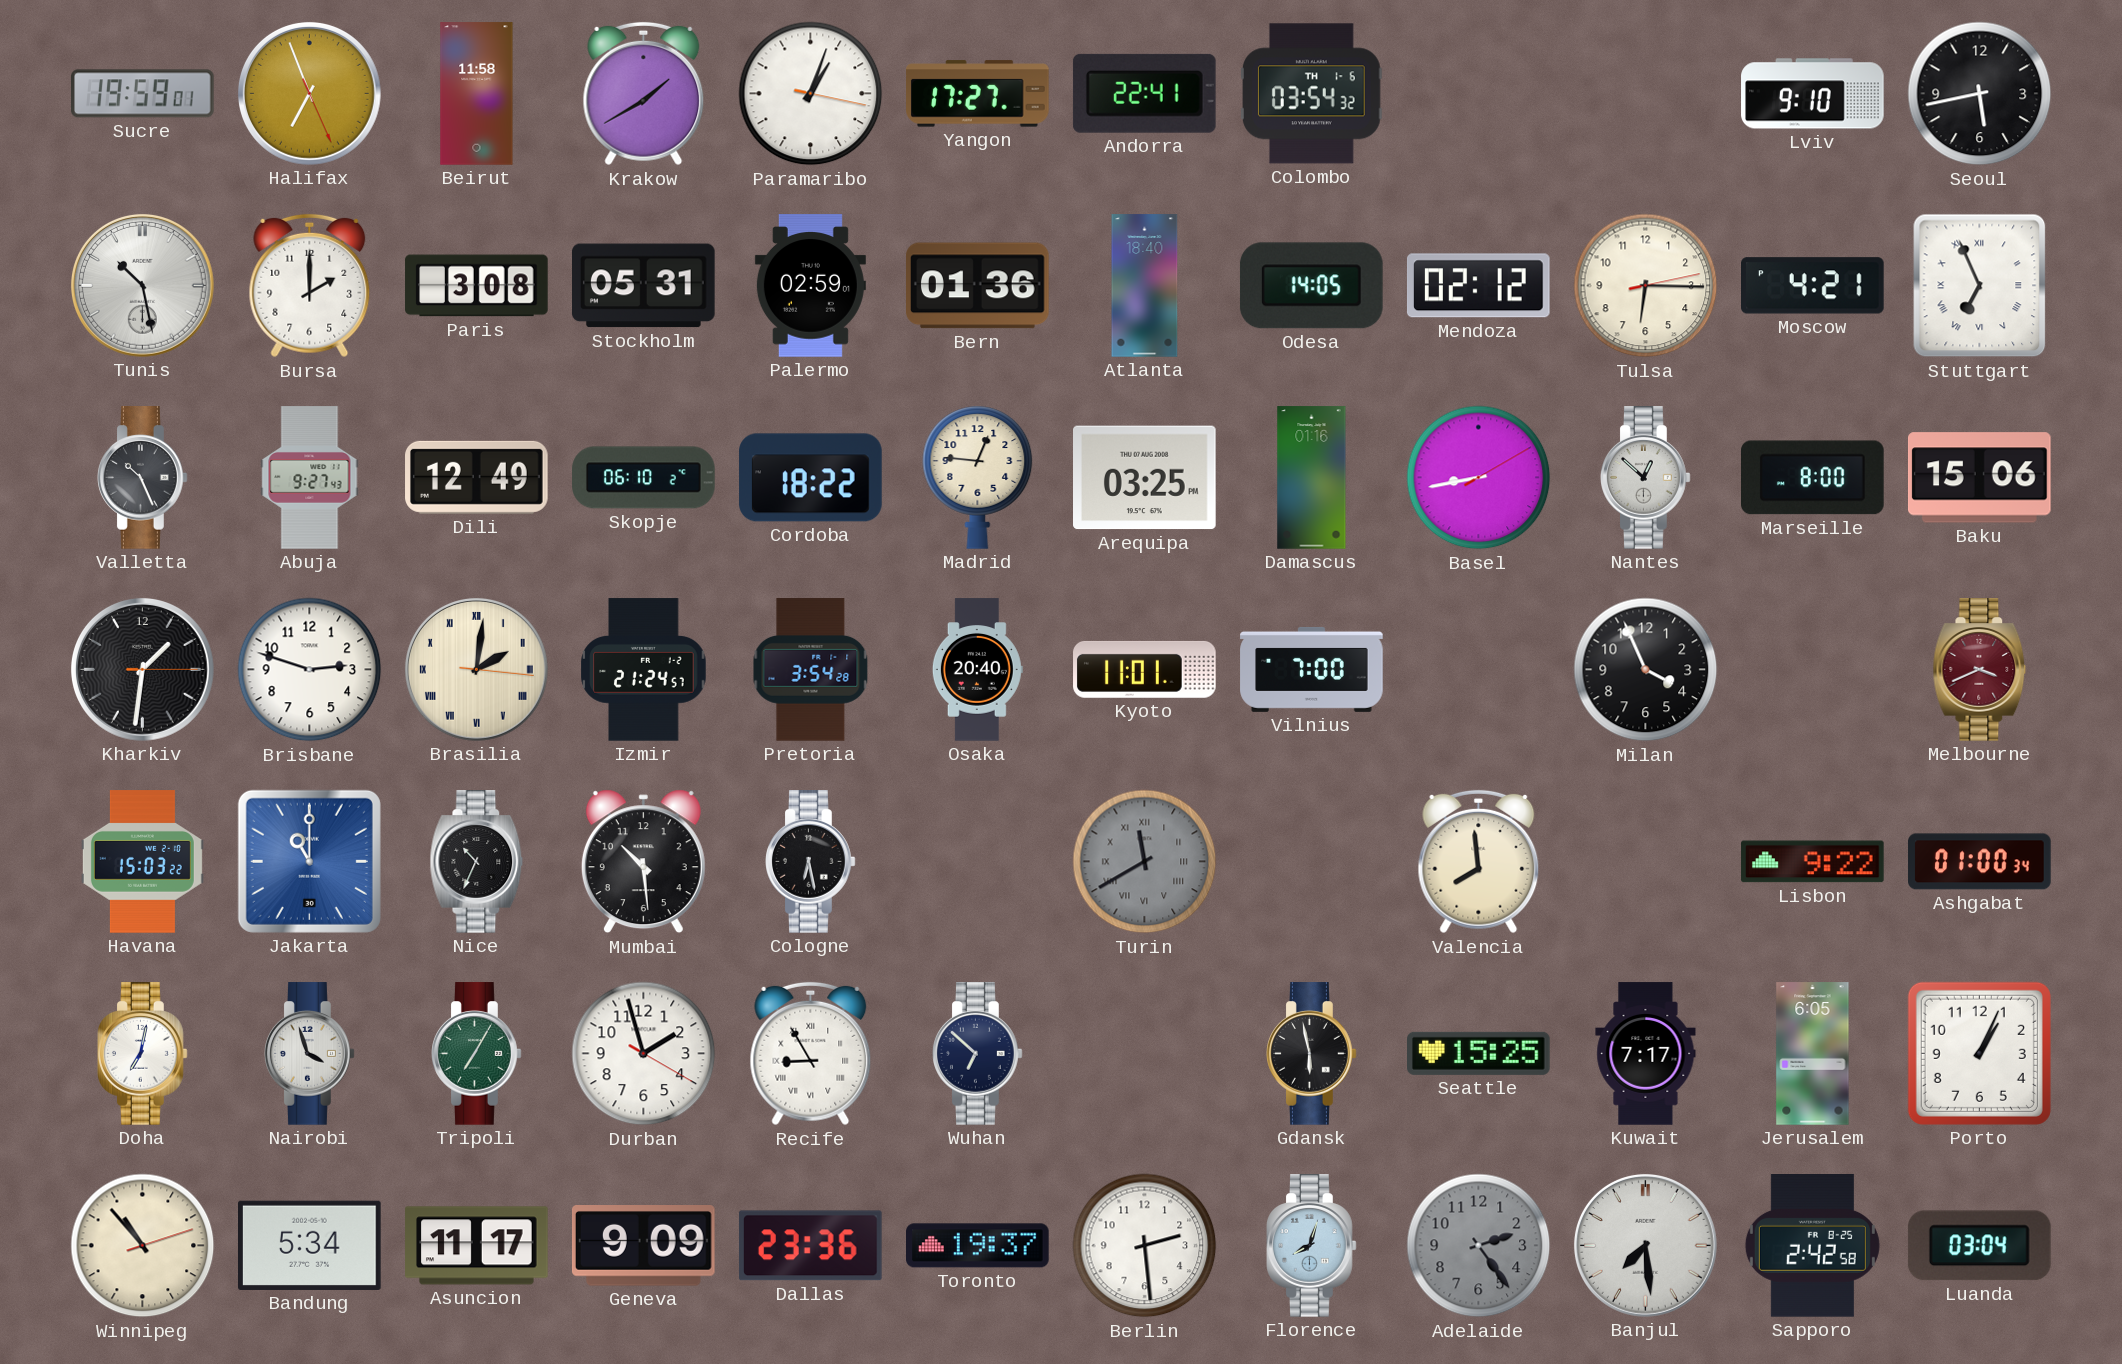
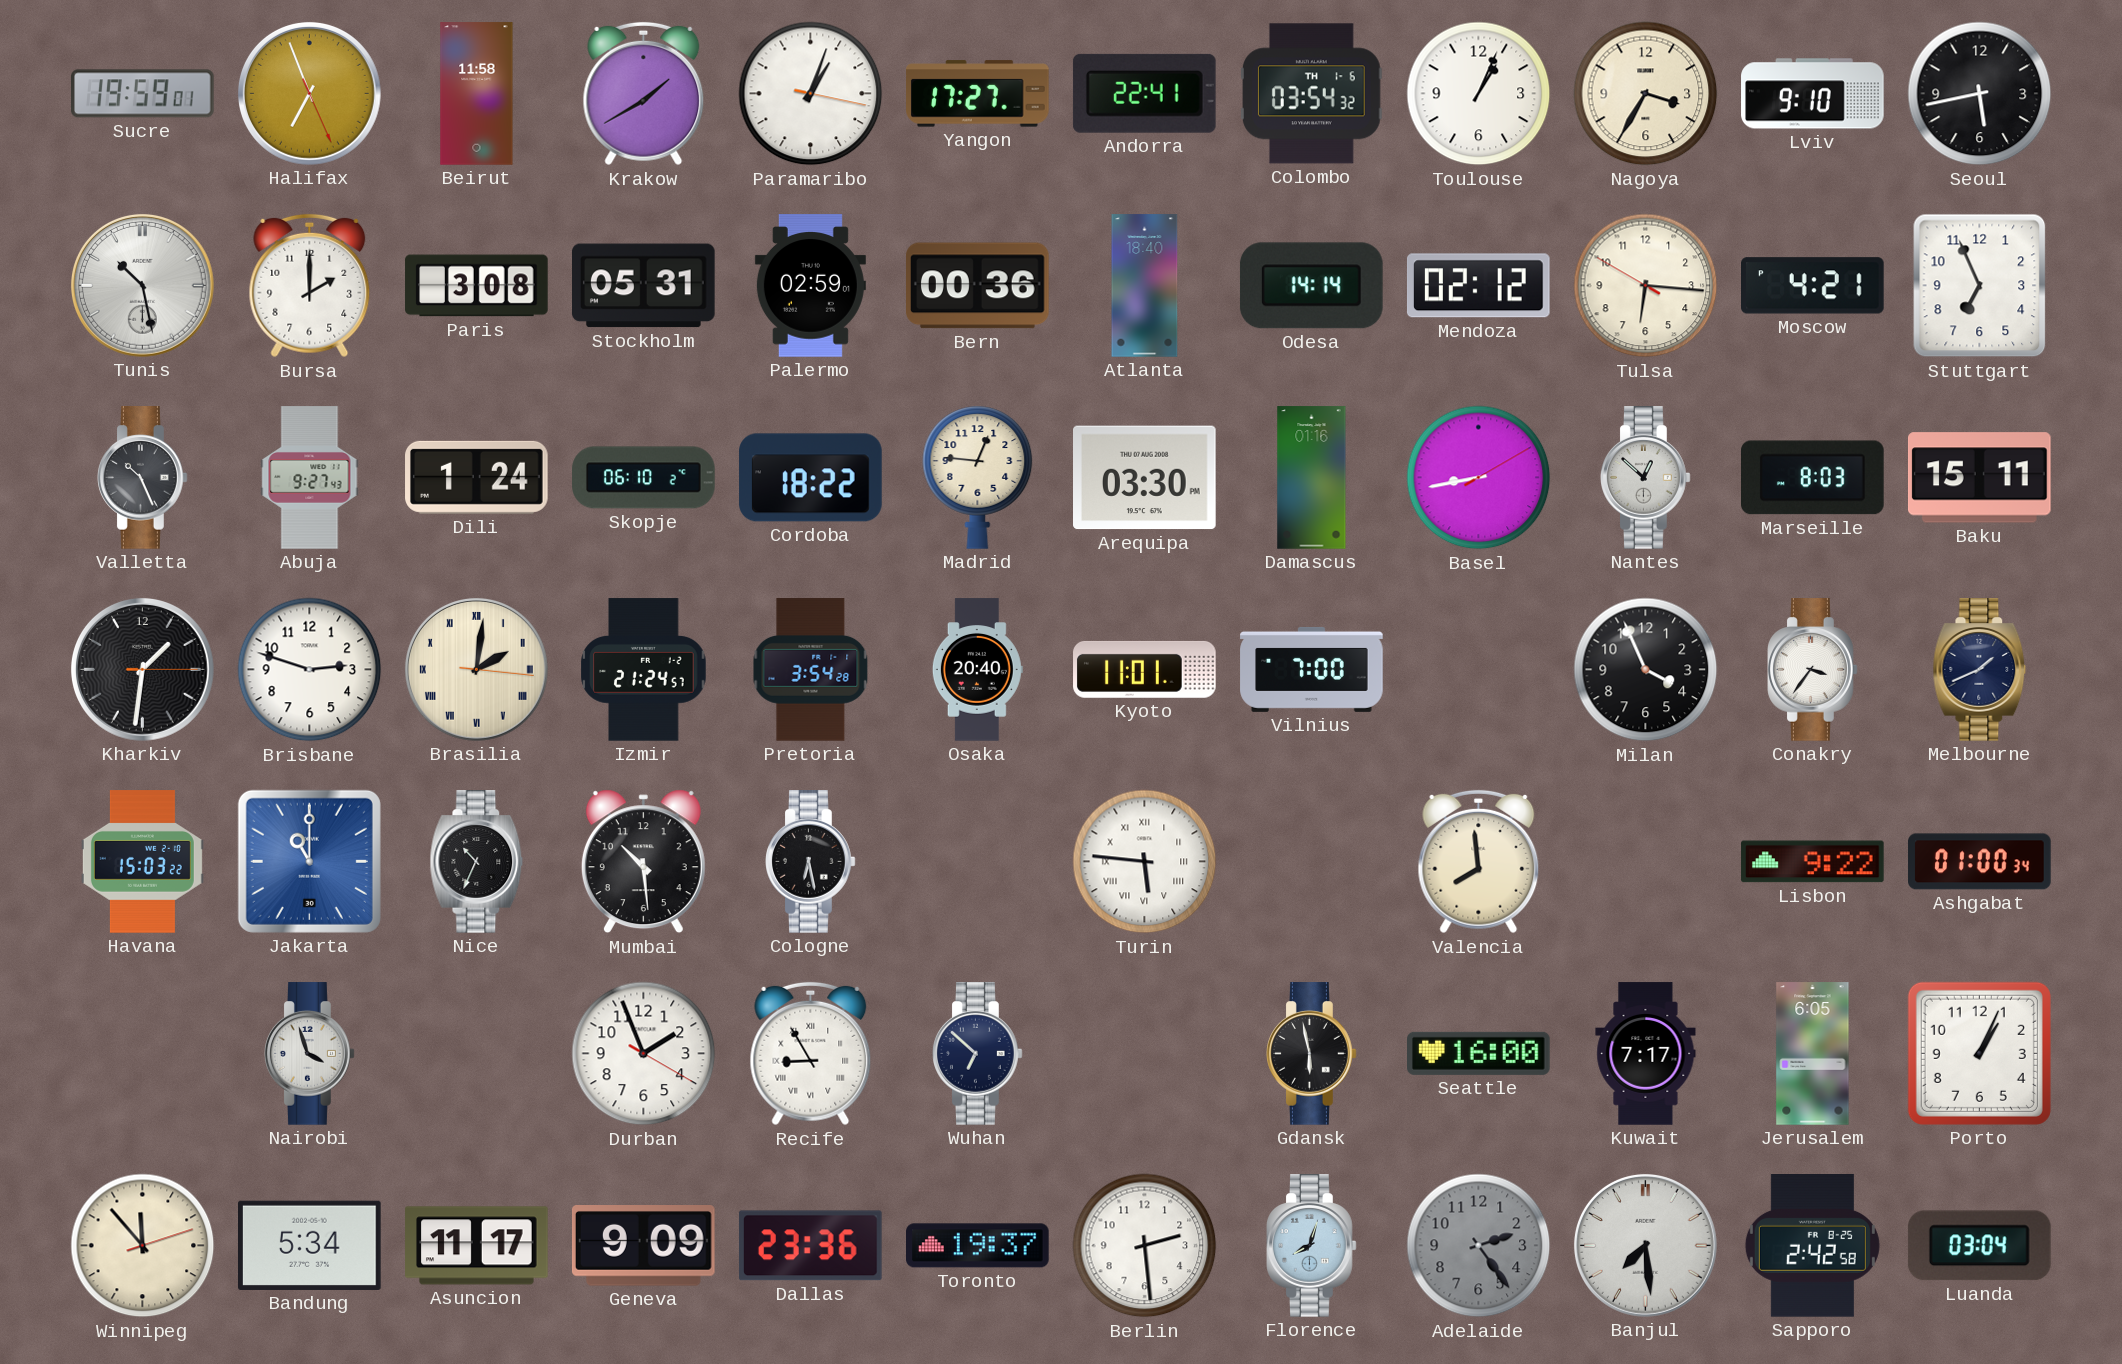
Toulouse: none -> 1:04
Nagoya: none -> 3:35
Bern: 01:36 -> 00:36
Odesa: 14:05 -> 14:14
Tulsa: 6:15:13 -> 6:15:50
Stuttgart numerals: Roman -> Arabic
Dili: 12:49 -> 1:24
Arequipa: 03:25 -> 03:30
Marseille: 8:00 -> 8:03
Baku: 15:06 -> 15:11
Conakry: none -> 3:36
Melbourne: 3:41 -> 1:41
Melbourne dial: burgundy -> navy
Turin: 11:40 -> 5:46
Turin dial: grey -> white
Doha: 7:02 -> none
Tripoli: 7:05 -> none
Durban: 1:57 -> 1:56
Seattle: 15:25 -> 16:00
Winnipeg: 10:53 -> 11:53
